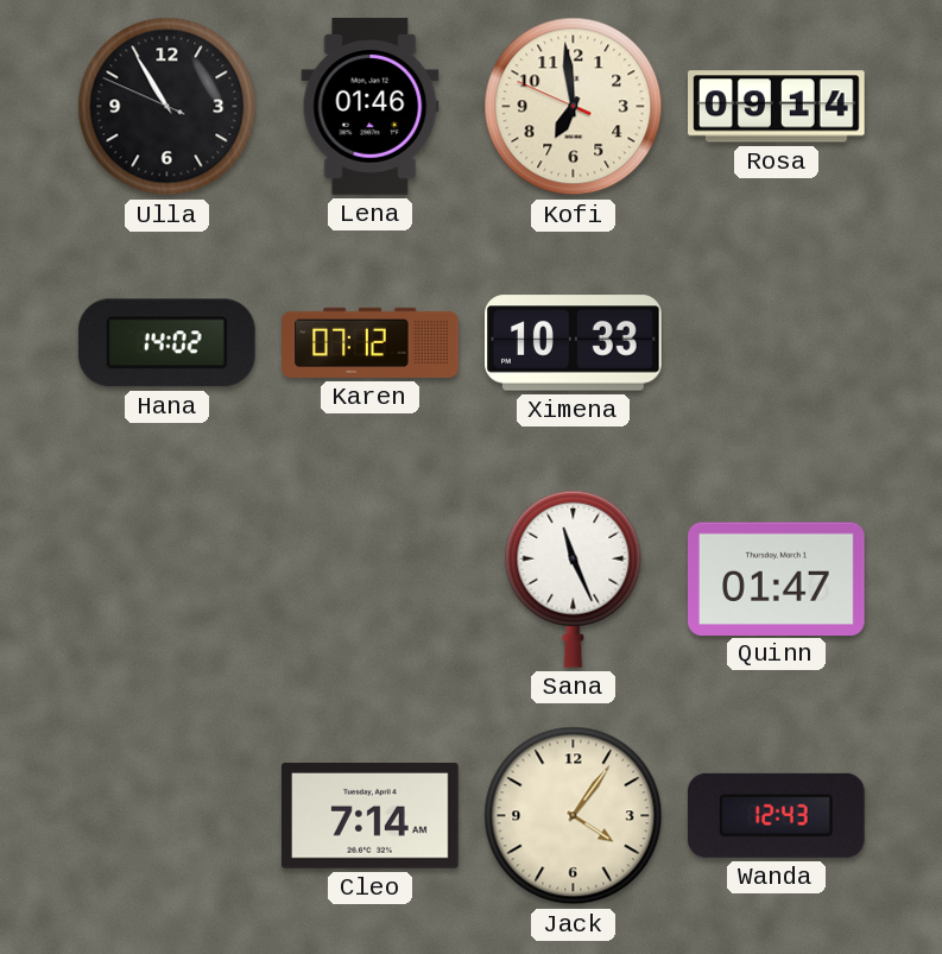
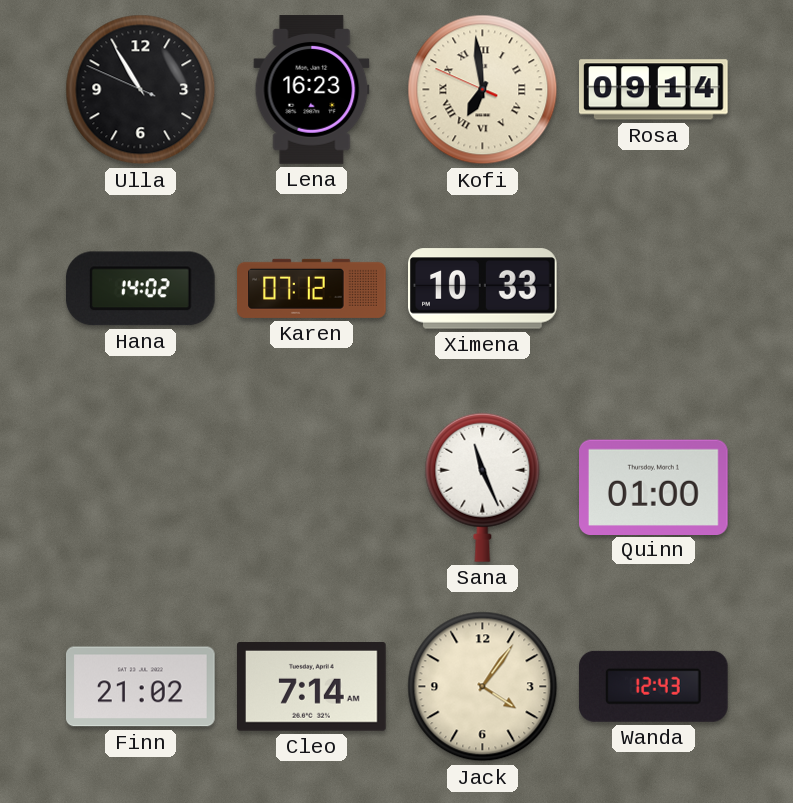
Lena: 01:46 -> 16:23
Kofi numerals: Arabic -> Roman
Quinn: 01:47 -> 01:00
Finn: none -> 21:02
